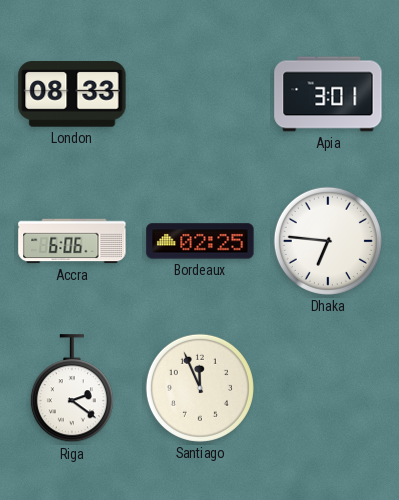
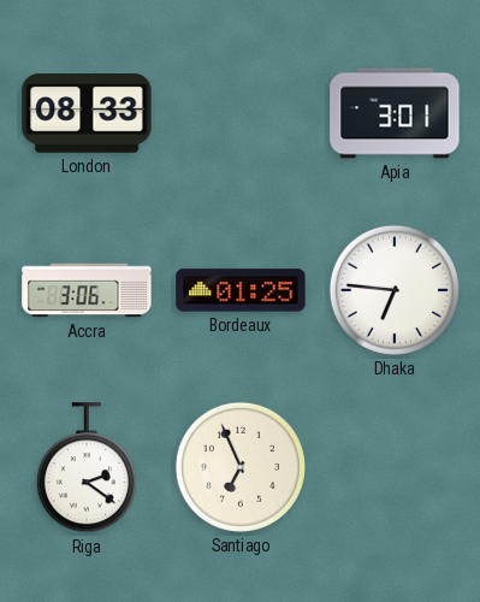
Accra: 6:06 -> 3:06
Bordeaux: 02:25 -> 01:25
Santiago: 11:56 -> 6:56
